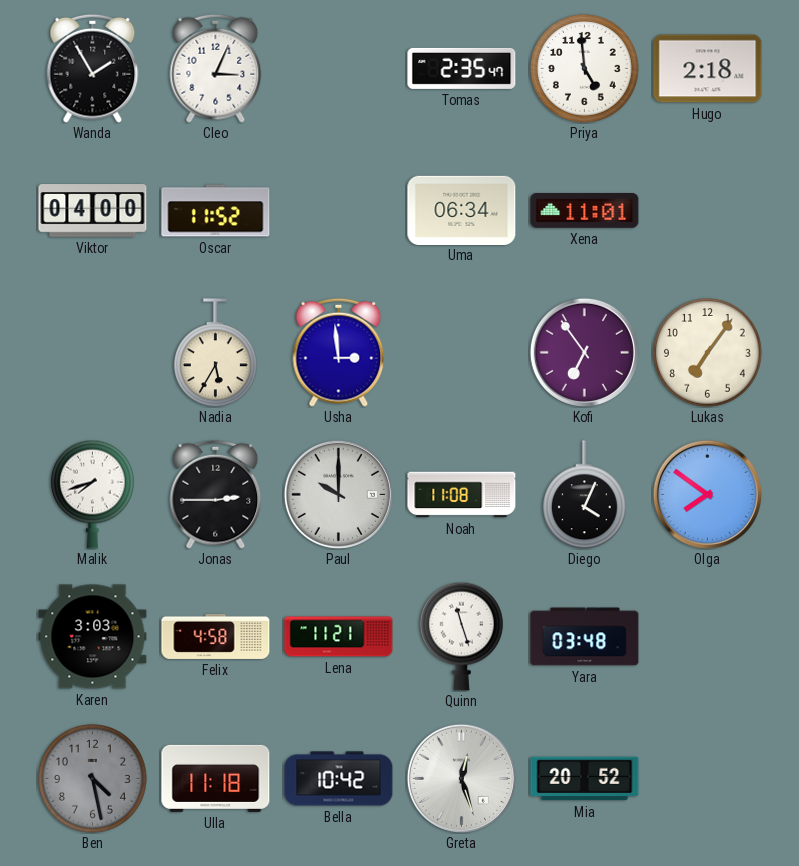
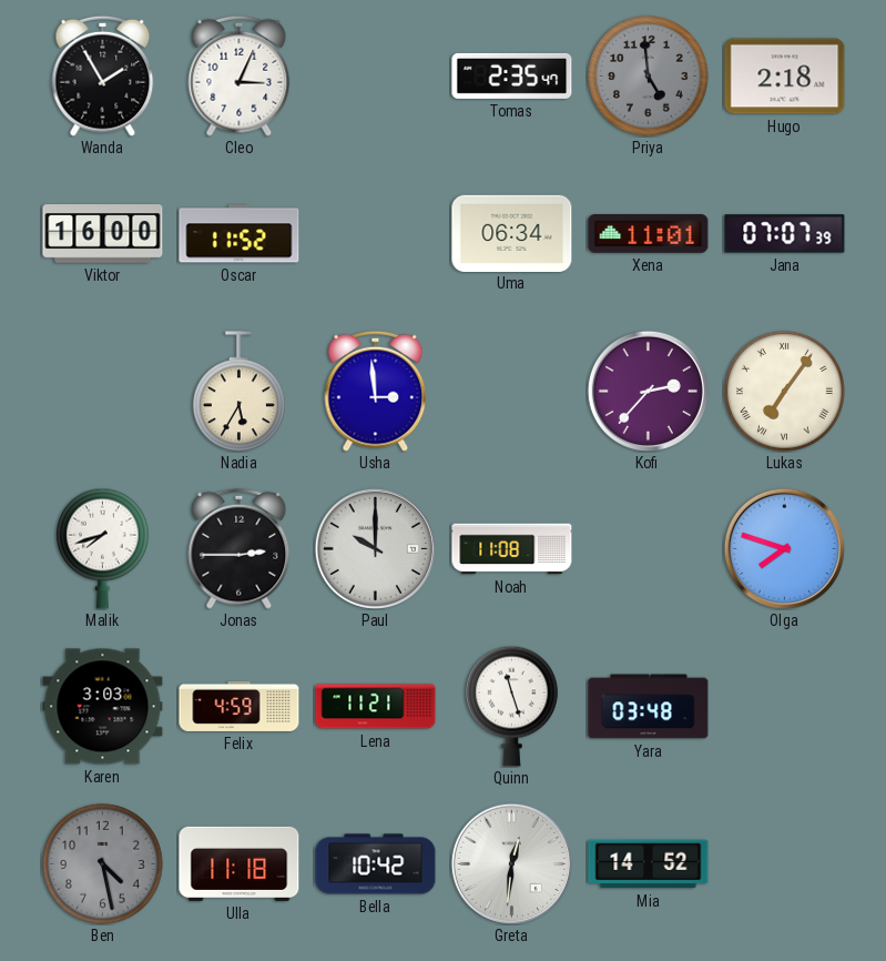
Priya dial: white -> grey
Viktor: 04:00 -> 16:00
Jana: none -> 07:07
Kofi: 6:54 -> 2:37
Lukas numerals: Arabic -> Roman
Diego: 4:04 -> none
Olga: 7:51 -> 7:48
Felix: 4:58 -> 4:59
Greta: 12:27 -> 12:31
Mia: 20:52 -> 14:52
